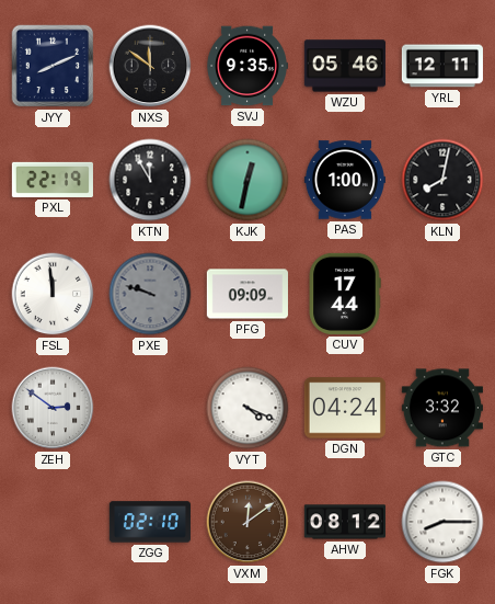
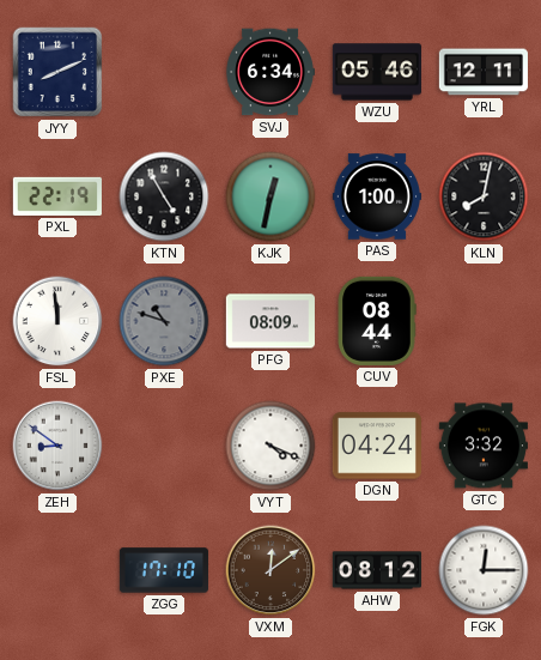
NXS: 11:51 -> none
SVJ: 9:35 -> 6:34
KTN: 11:55 -> 4:55
PXE: 9:48 -> 10:48
PFG: 09:09 -> 08:09
CUV: 17:44 -> 08:44
ZEH: 2:51 -> 8:51
ZGG: 02:10 -> 17:10
FGK: 8:15 -> 12:15
